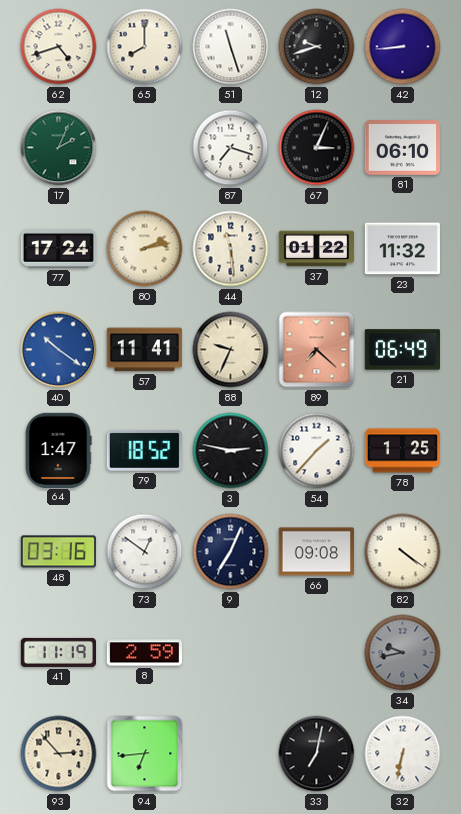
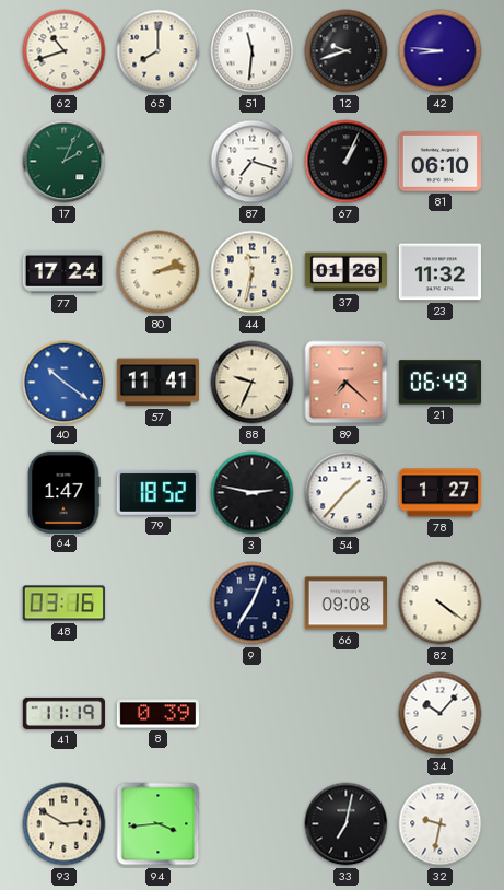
62: 4:42 -> 10:42
51: 11:27 -> 11:31
42: 8:44 -> 8:46
67: 3:04 -> 1:04
44: 11:29 -> 11:32
37: 01:22 -> 01:26
78: 1:25 -> 1:27
73: 12:51 -> none
8: 2:59 -> 0:39
34: 9:43 -> 10:07
34 dial: grey -> white
93: 2:53 -> 2:50
94: 6:44 -> 3:44
32: 6:32 -> 9:32
